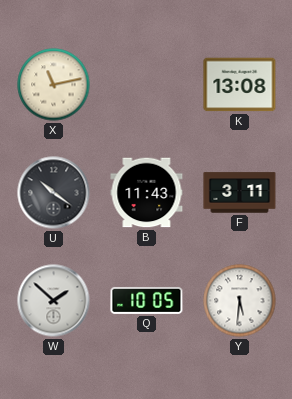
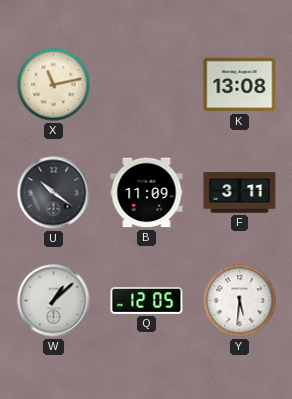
B: 11:43 -> 11:09
W: 1:52 -> 1:08
Q: 10:05 -> 12:05
